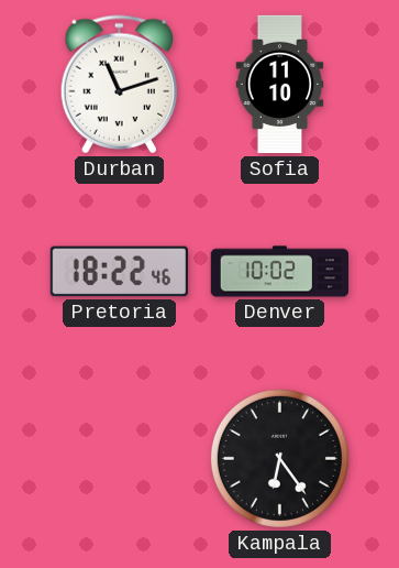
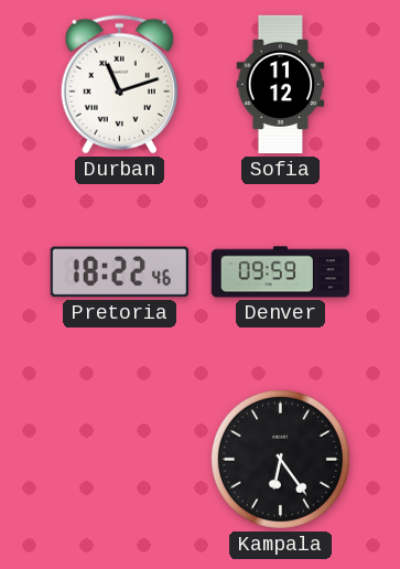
Sofia: 11:10 -> 11:12
Denver: 10:02 -> 09:59
